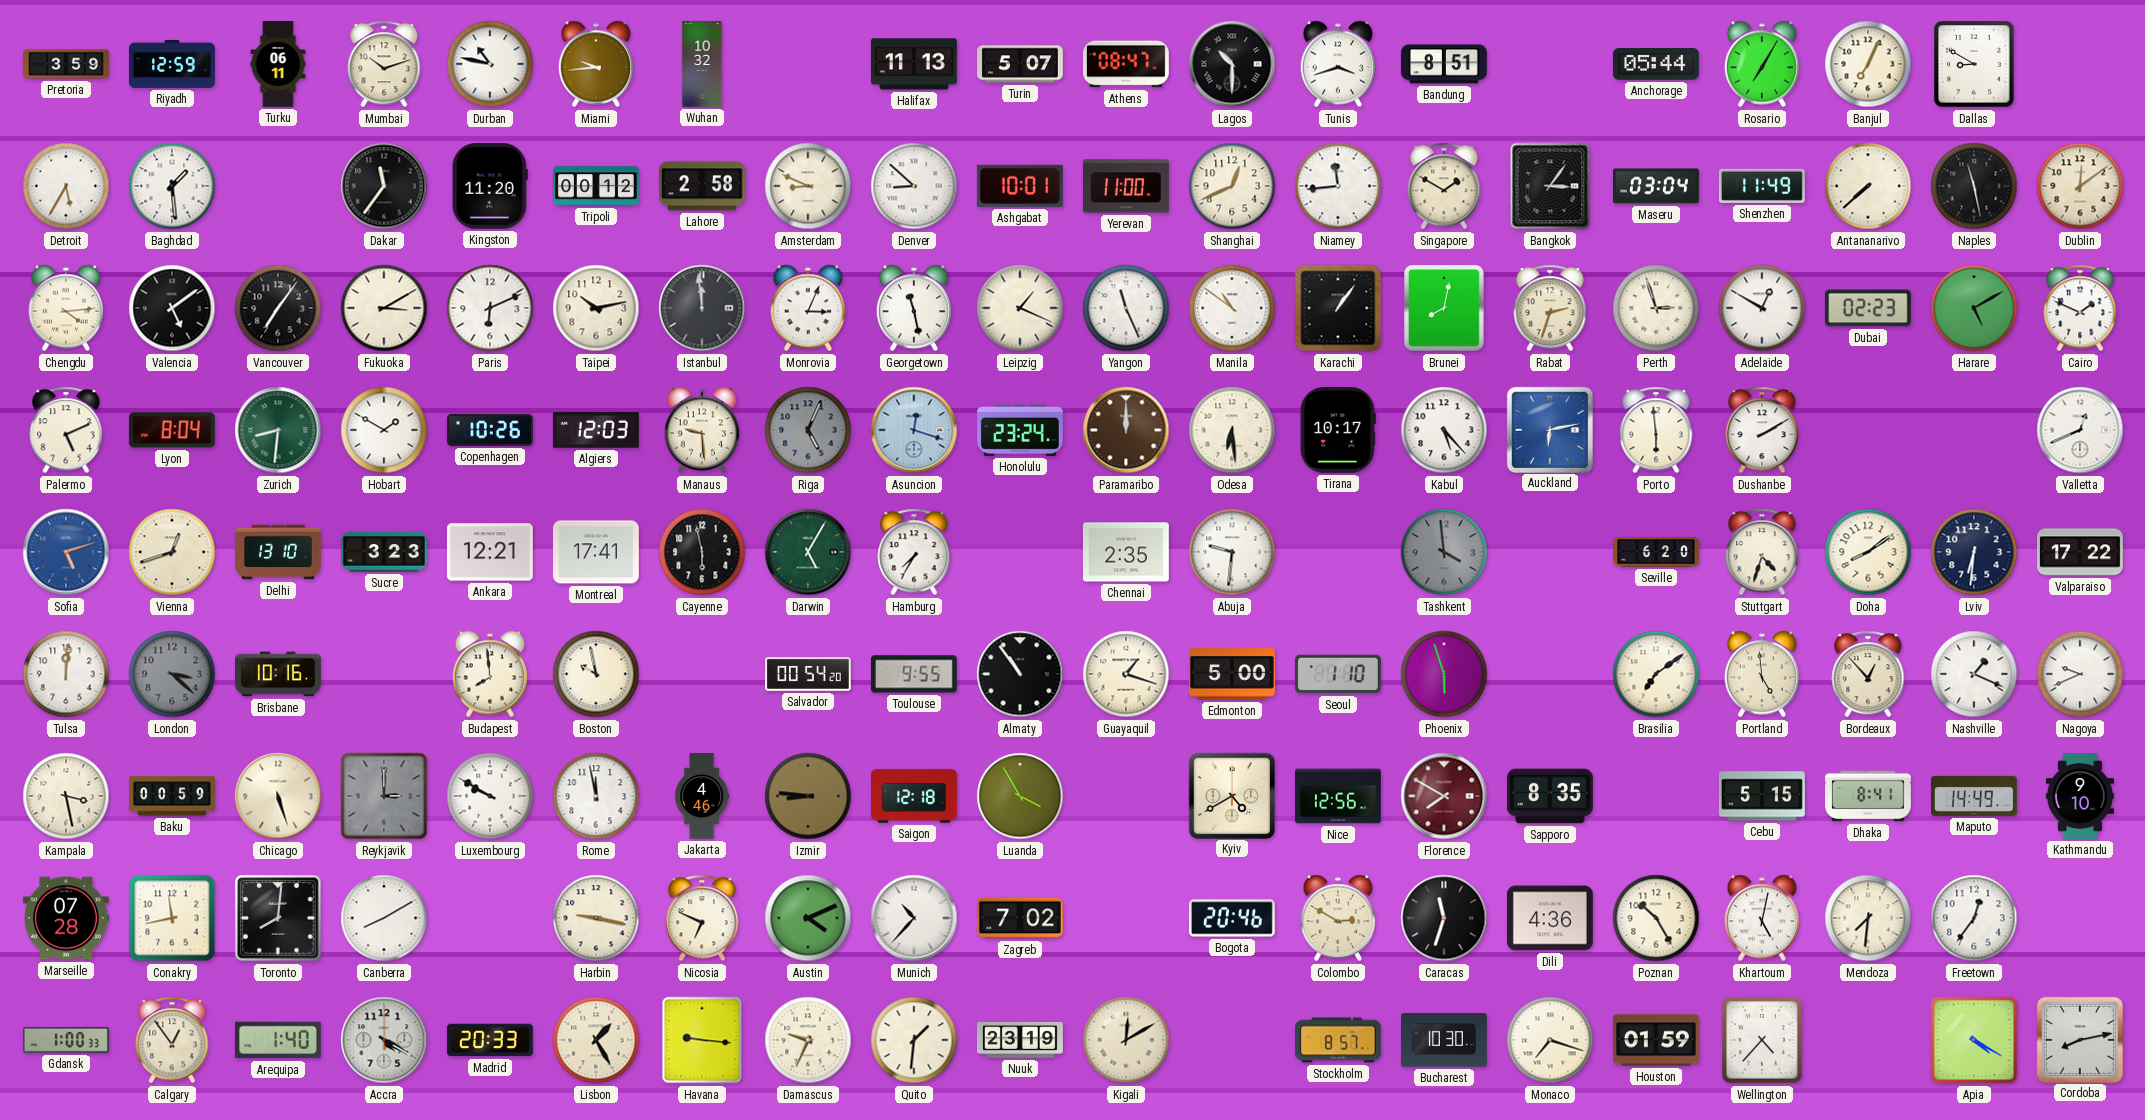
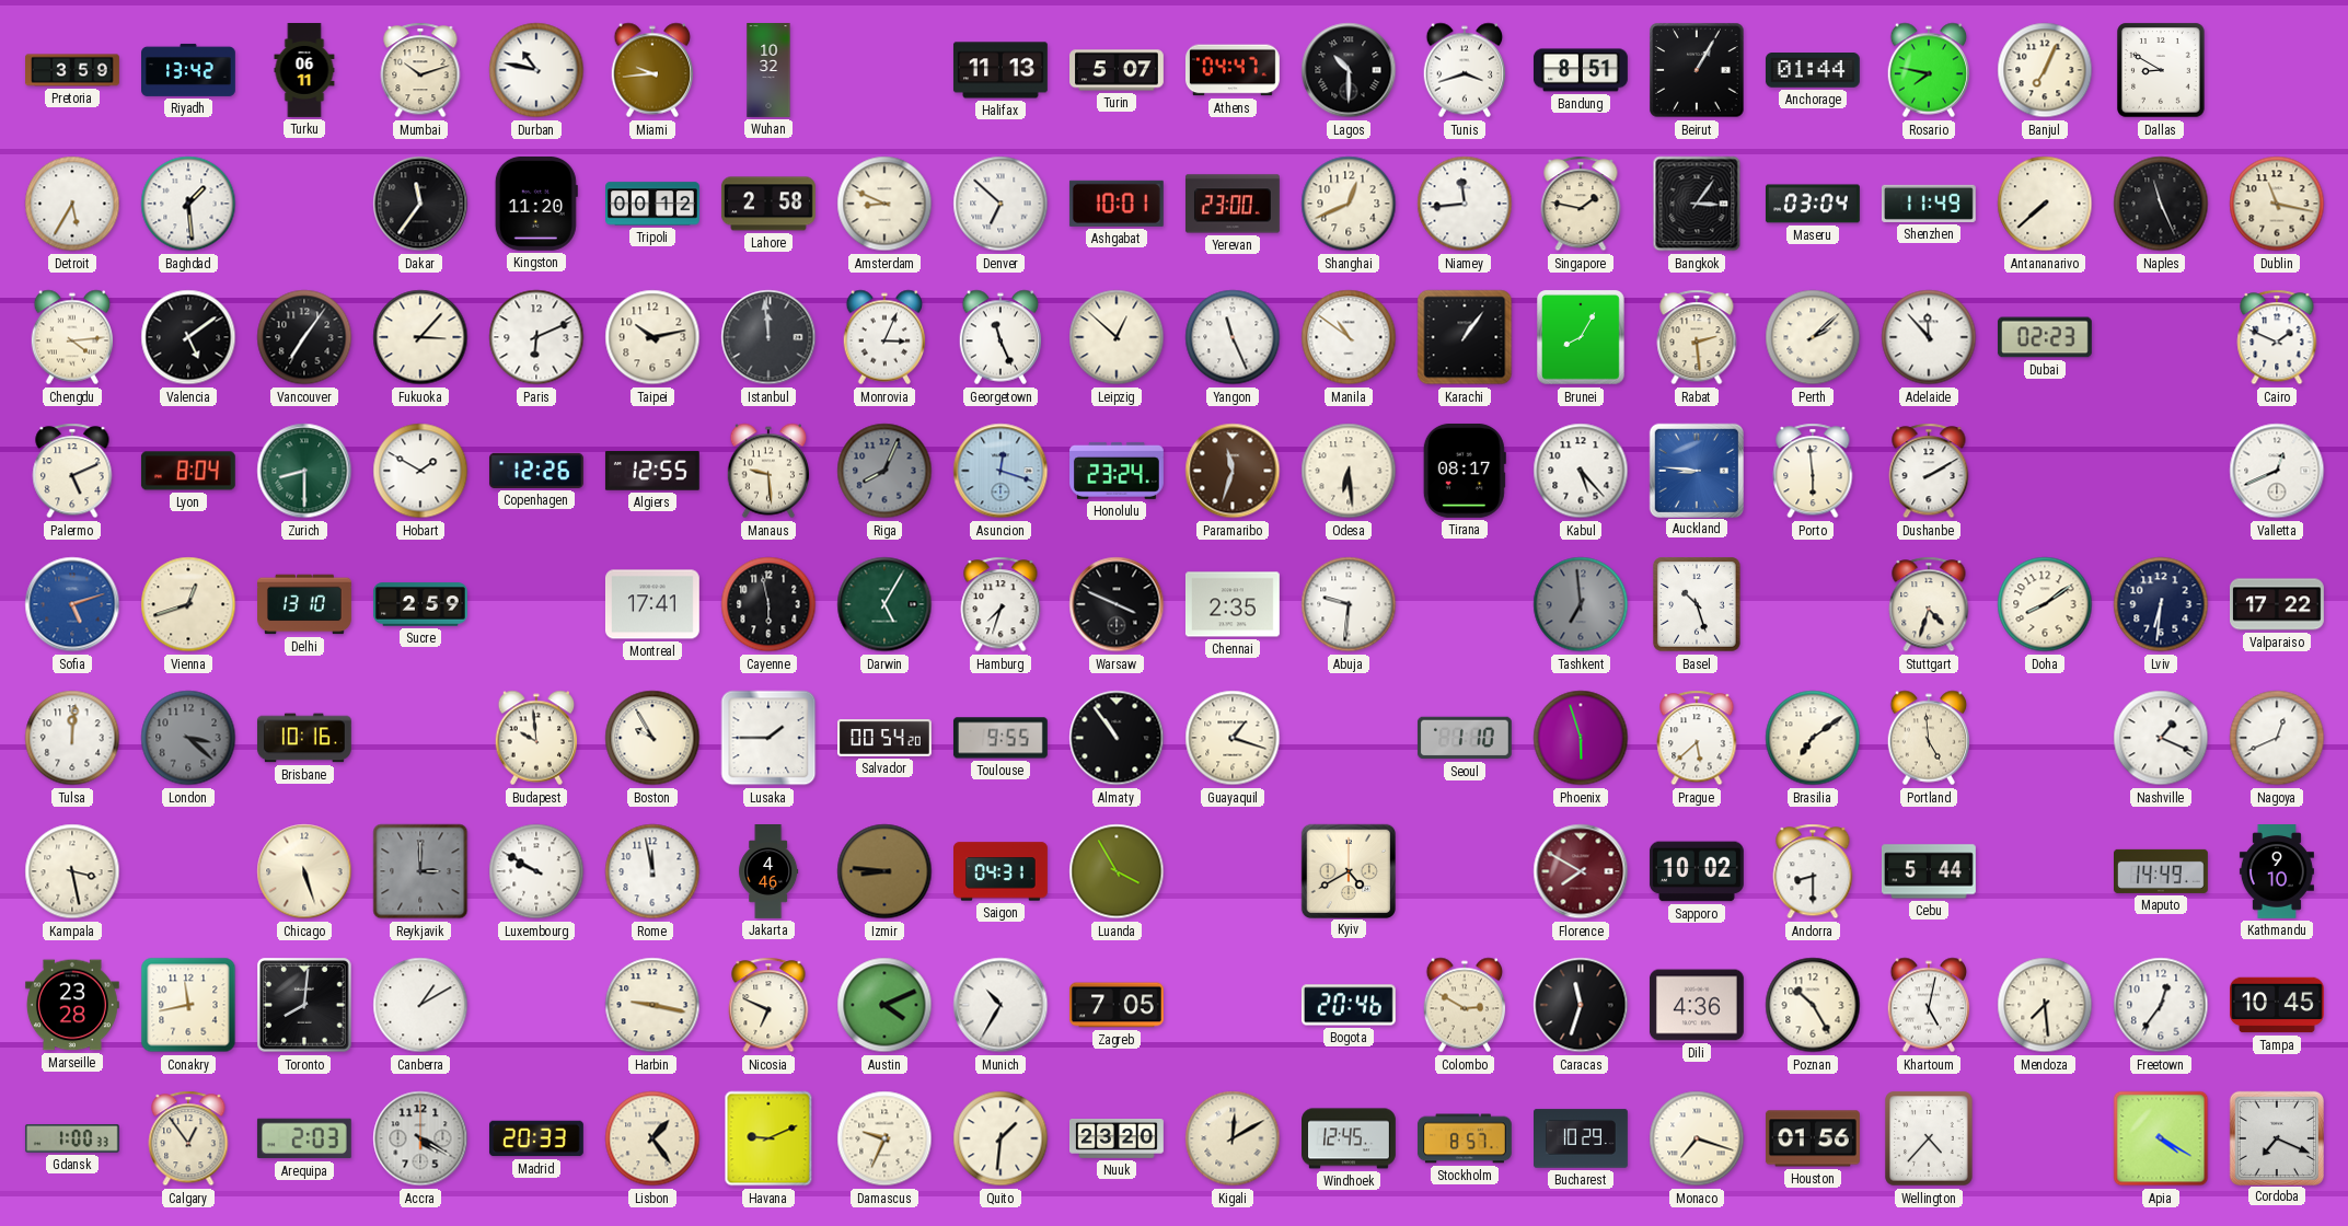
Riyadh: 12:59 -> 13:42
Athens: 08:47 -> 04:47
Beirut: none -> 1:05
Anchorage: 05:44 -> 01:44
Rosario: 7:05 -> 7:47
Denver: 8:52 -> 6:52
Yerevan: 11:00 -> 23:00
Singapore: 1:50 -> 1:47
Naples: 11:28 -> 11:26
Dublin: 12:09 -> 11:17
Fukuoka: 3:10 -> 3:07
Georgetown: 11:28 -> 11:26
Leipzig: 1:19 -> 12:52
Brunei: 8:02 -> 8:05
Rabat: 2:33 -> 2:29
Perth: 2:57 -> 2:08
Adelaide: 12:50 -> 11:53
Harare: 5:10 -> none
Zurich: 8:31 -> 8:30
Copenhagen: 10:26 -> 12:26
Algiers: 12:03 -> 12:55
Riga: 5:04 -> 8:04
Paramaribo: 12:00 -> 11:33
Tirana: 10:17 -> 08:17
Auckland: 6:13 -> 8:46
Sucre: 3:23 -> 2:59
Ankara: 12:21 -> none
Hamburg: 7:35 -> 7:33
Warsaw: none -> 3:49
Tashkent: 3:59 -> 6:59
Basel: none -> 10:27
Seville: 6:20 -> none
Budapest: 7:59 -> 9:59
Boston: 9:58 -> 9:55
Lusaka: none -> 1:45
Edmonton: 5:00 -> none
Prague: none -> 5:38
Bordeaux: 12:53 -> none
Nagoya: 9:41 -> 12:41
Baku: 00:59 -> none
Saigon: 12:18 -> 04:31
Nice: 12:56 -> none
Sapporo: 8:35 -> 10:02
Andorra: none -> 8:30
Cebu: 5:15 -> 5:44
Dhaka: 8:41 -> none
Marseille: 07:28 -> 23:28
Canberra: 8:10 -> 1:10
Munich: 10:37 -> 10:35
Zagreb: 7:02 -> 7:05
Mendoza: 7:31 -> 7:29
Tampa: none -> 10:45
Arequipa: 1:40 -> 2:03
Lisbon: 1:25 -> 1:24
Havana: 9:16 -> 9:11
Nuuk: 23:19 -> 23:20
Windhoek: none -> 12:45
Bucharest: 10:30 -> 10:29
Houston: 01:59 -> 01:56
Cordoba: 8:13 -> 7:19
